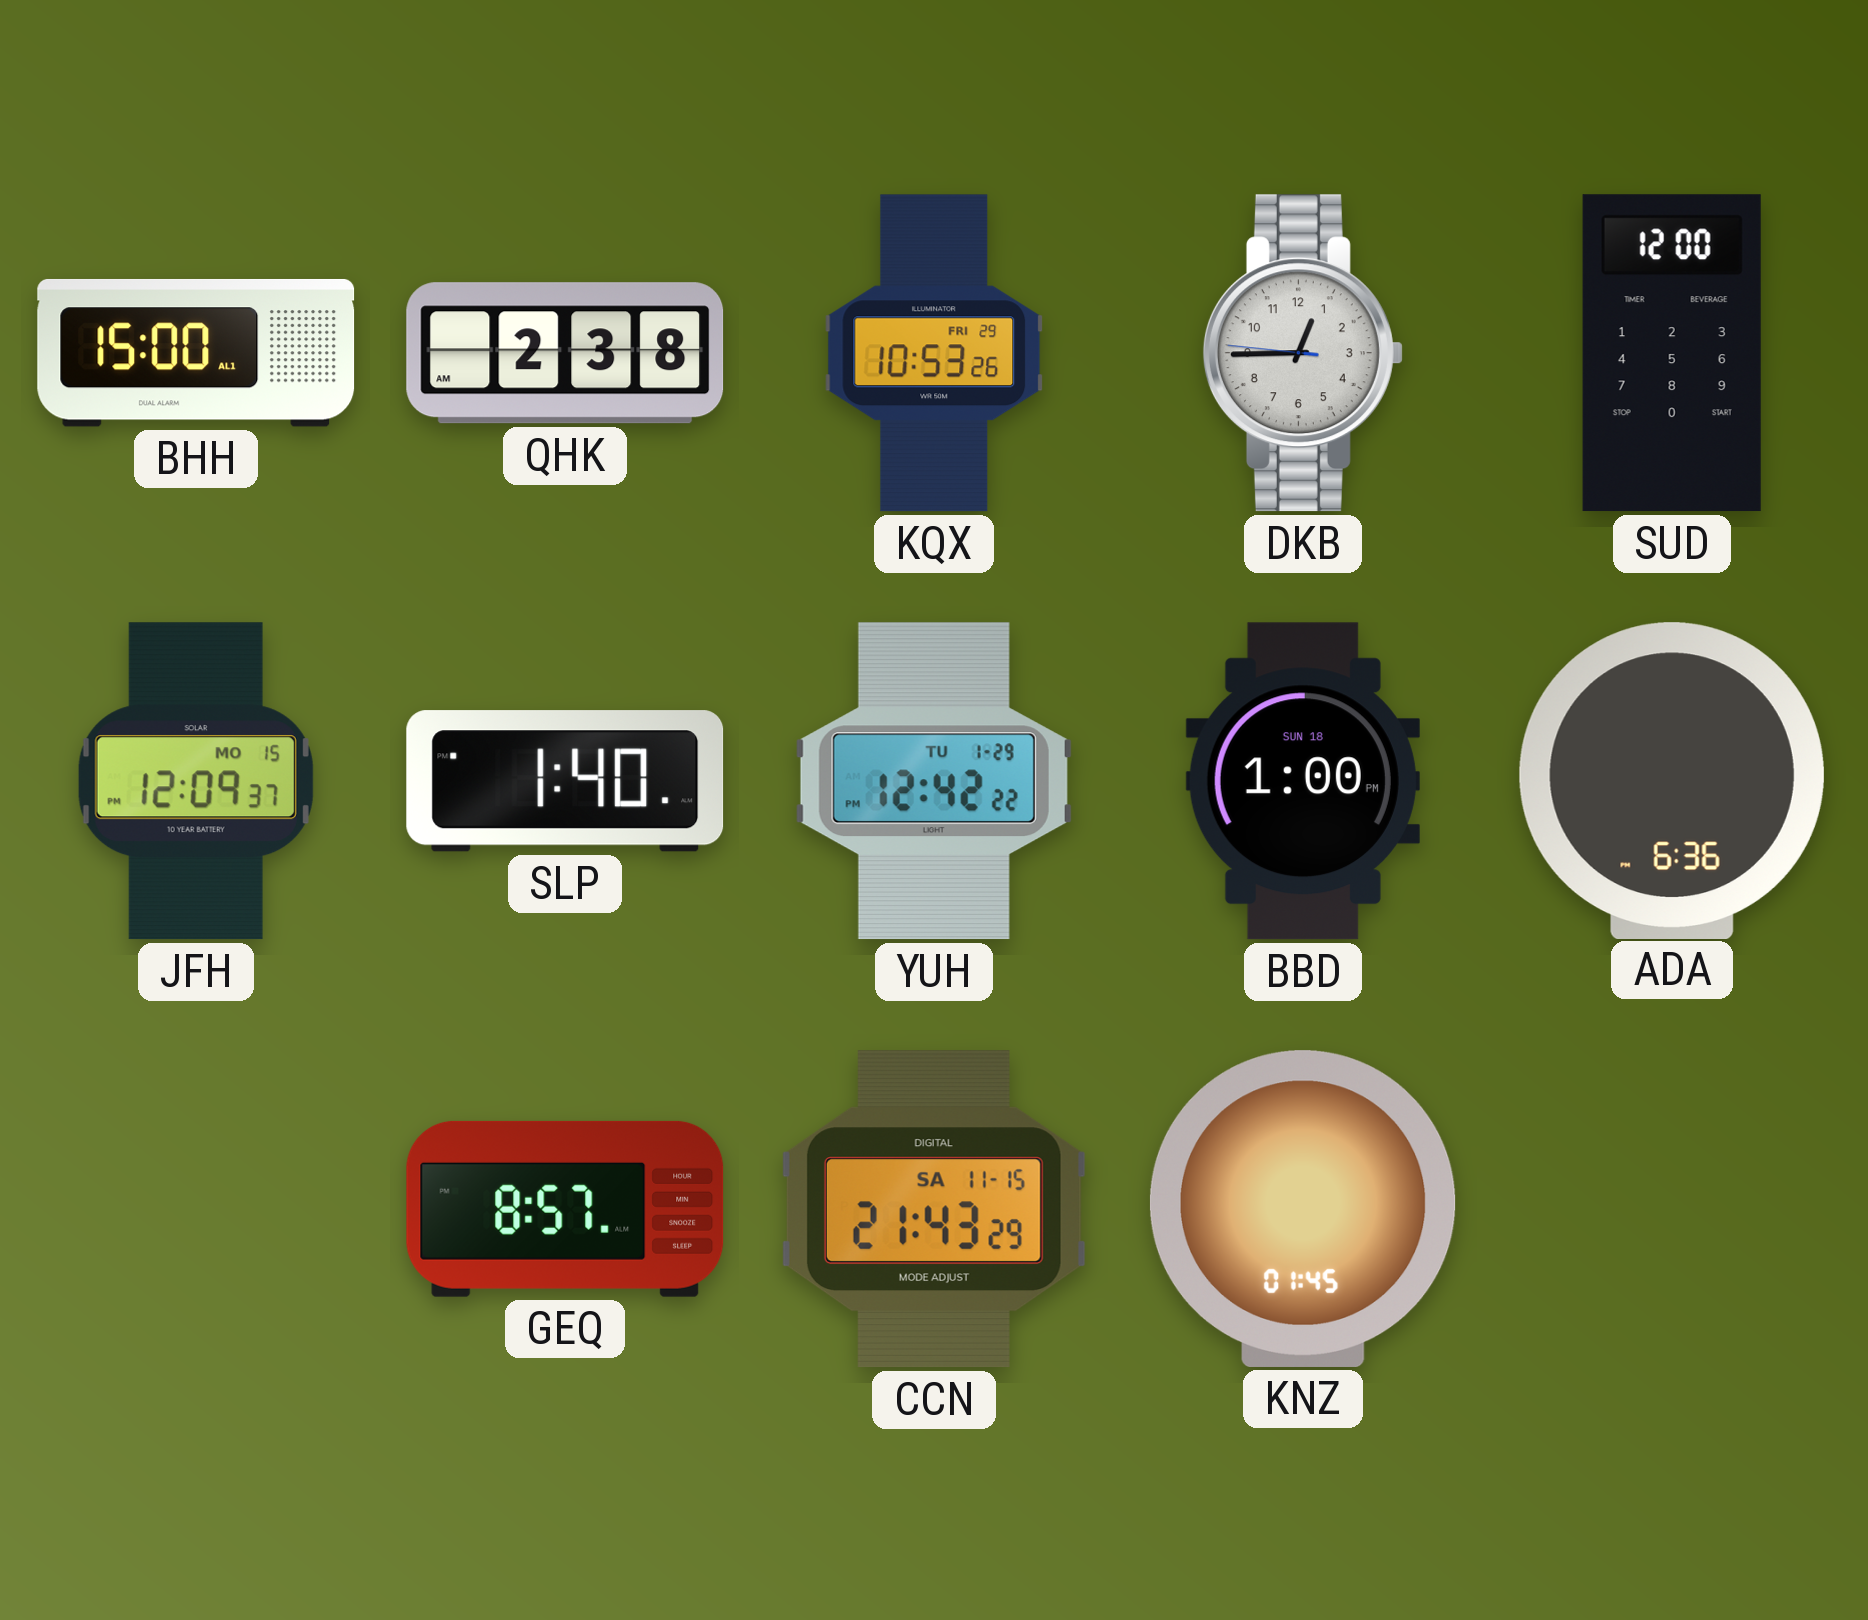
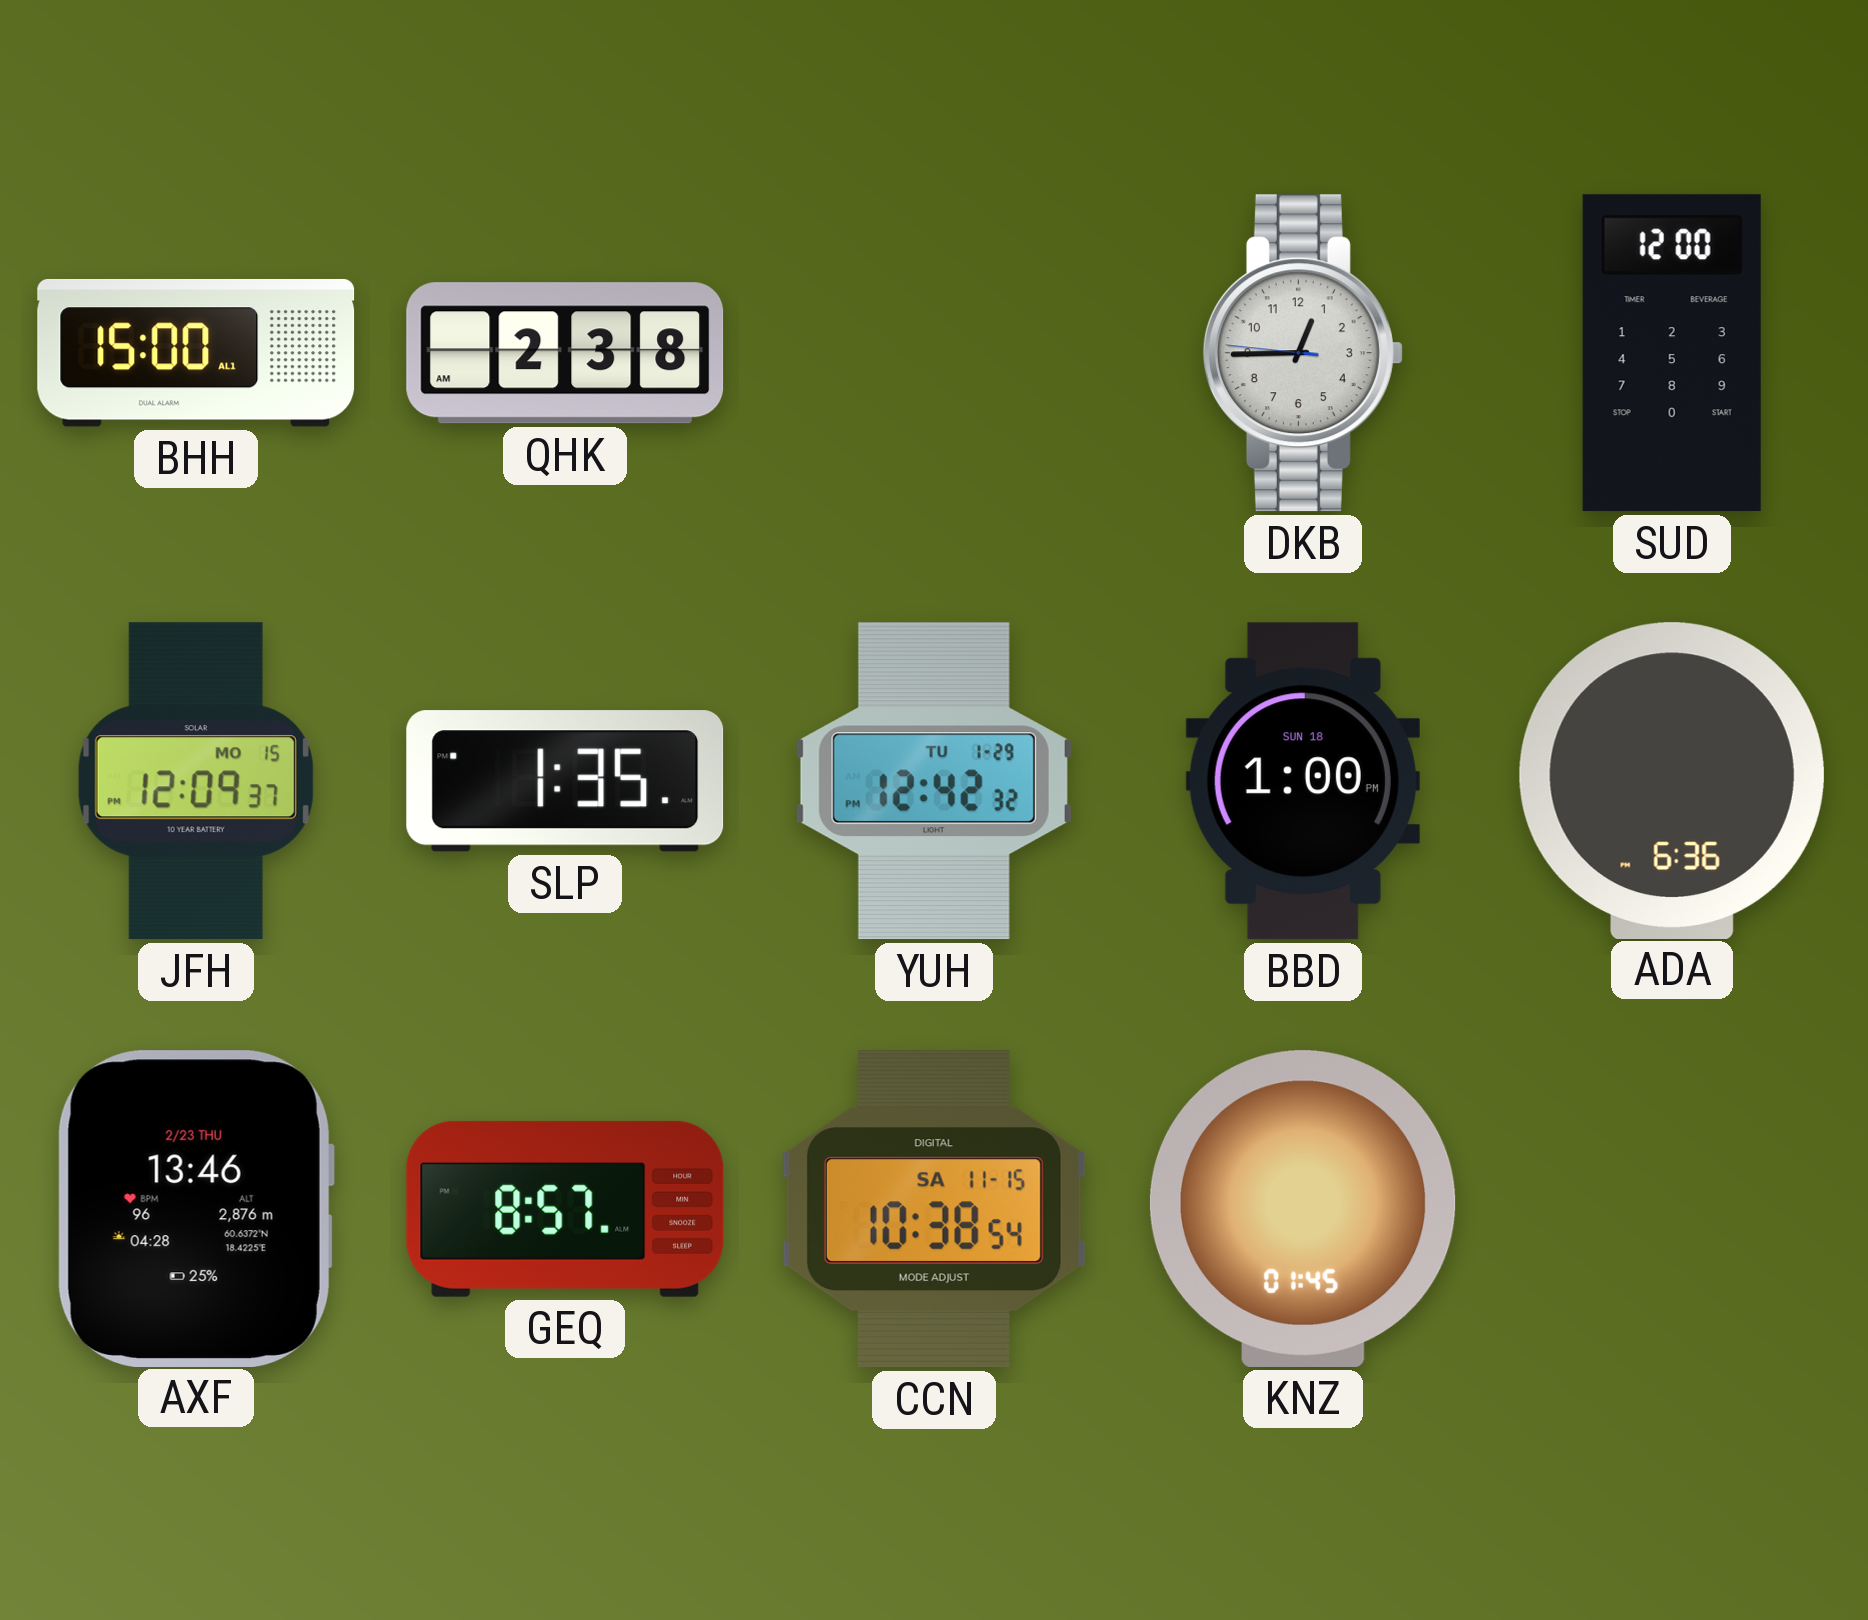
KQX: 10:53 -> none
SLP: 1:40 -> 1:35
YUH: 12:42:22 PM -> 12:42:32 PM
AXF: none -> 13:46
CCN: 21:43 -> 10:38
